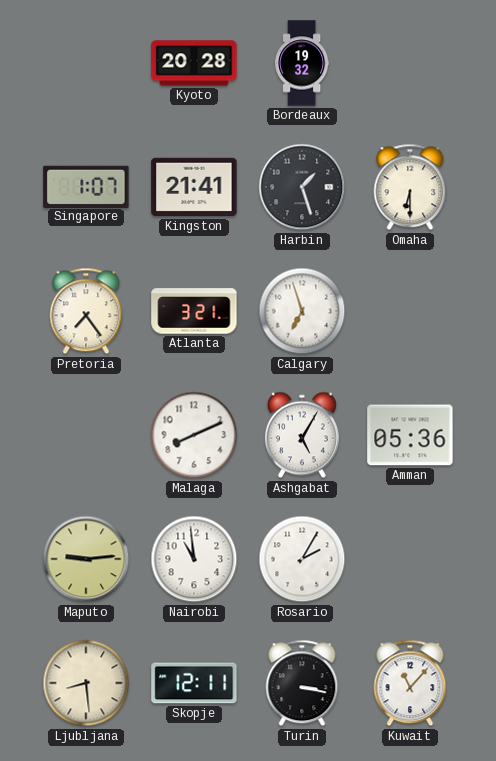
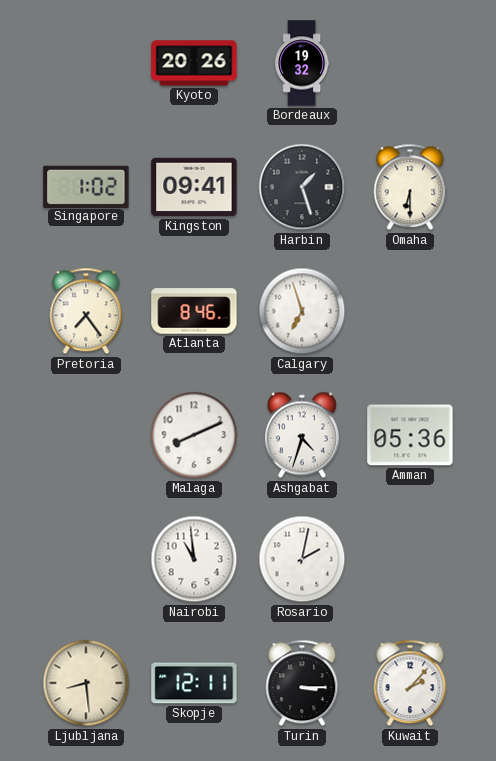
Kyoto: 20:28 -> 20:26
Singapore: 1:07 -> 1:02
Kingston: 21:41 -> 09:41
Atlanta: 3:21 -> 8:46
Ashgabat: 5:05 -> 4:33
Maputo: 9:14 -> none
Rosario: 2:05 -> 2:02
Turin: 3:17 -> 3:15
Kuwait: 11:07 -> 2:07
